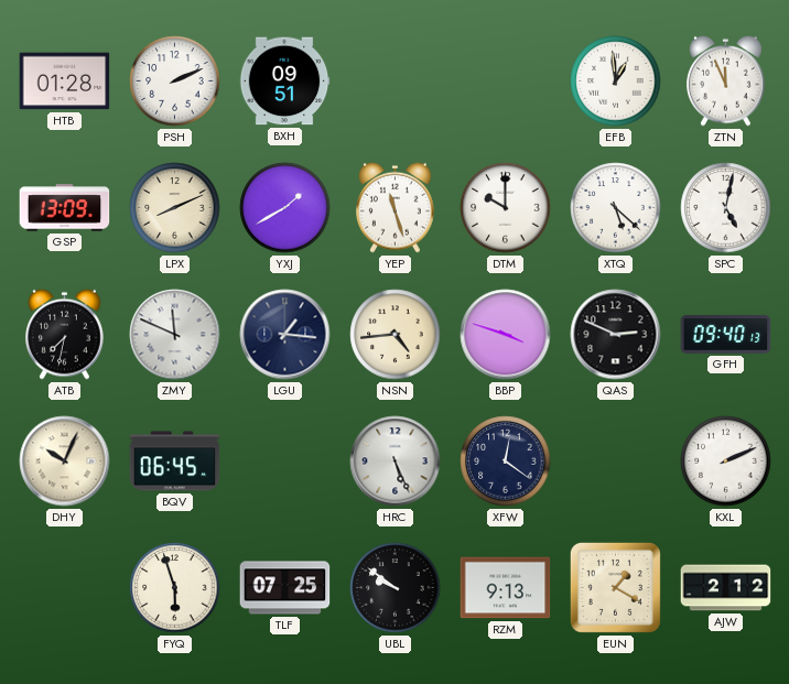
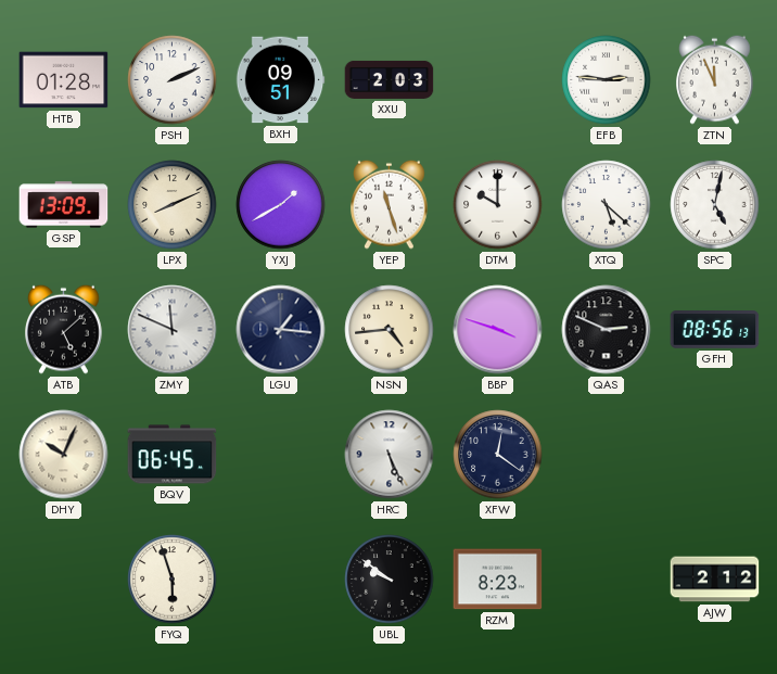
XXU: none -> 2:03
EFB: 12:59 -> 2:46
ATB: 7:32 -> 5:08
GFH: 09:40 -> 08:56
KXL: 2:11 -> none
TLF: 07:25 -> none
RZM: 9:13 -> 8:23
EUN: 1:20 -> none
